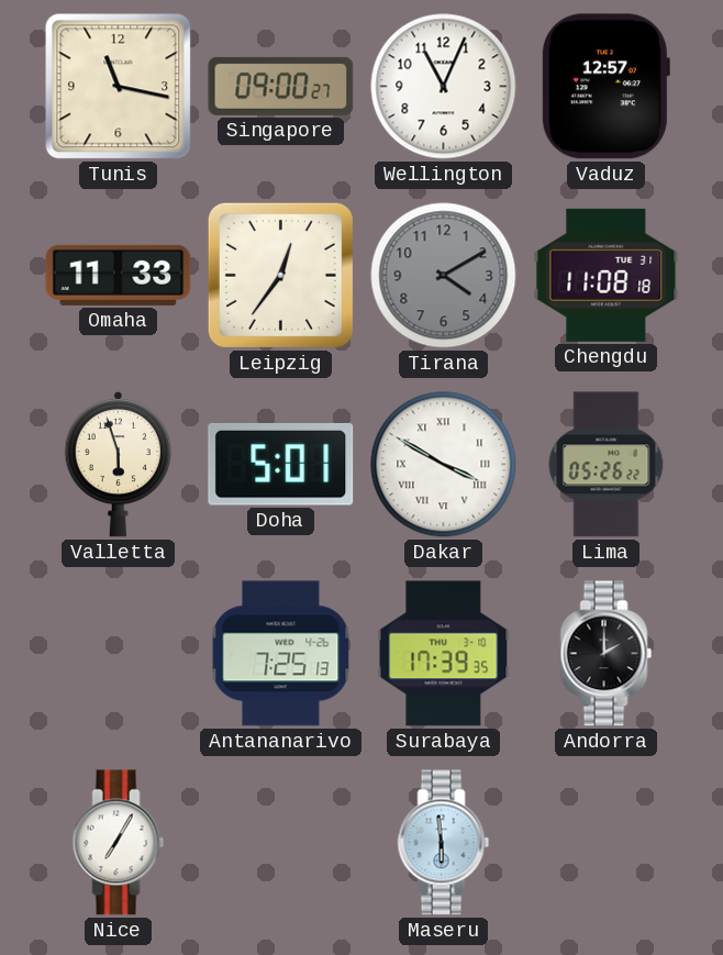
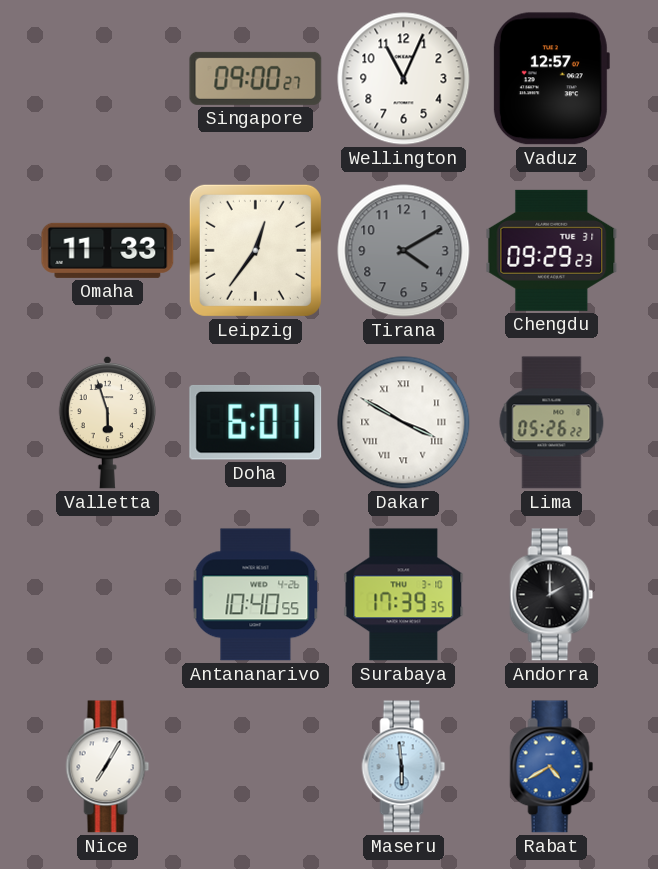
Tunis: 11:17 -> none
Chengdu: 11:08 -> 09:29
Doha: 5:01 -> 6:01
Antananarivo: 7:25 -> 10:40
Rabat: none -> 4:40
